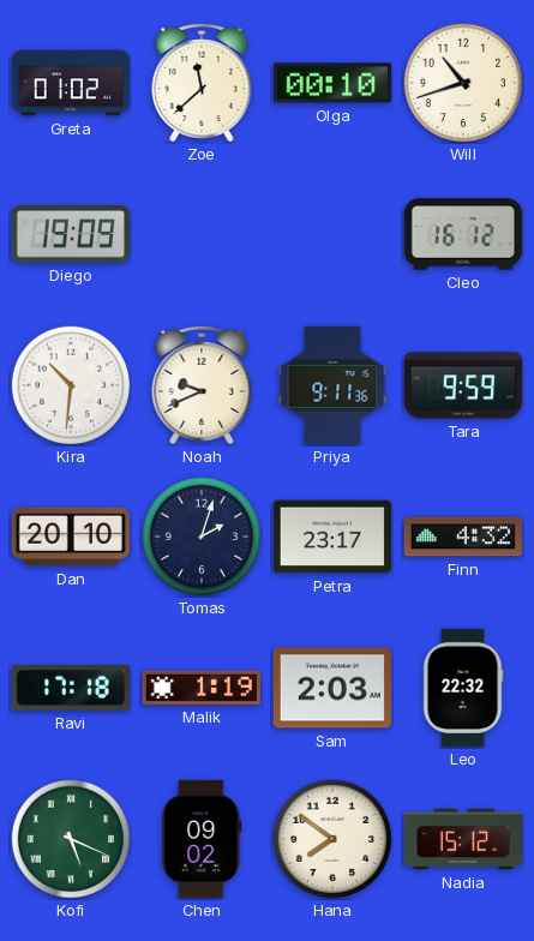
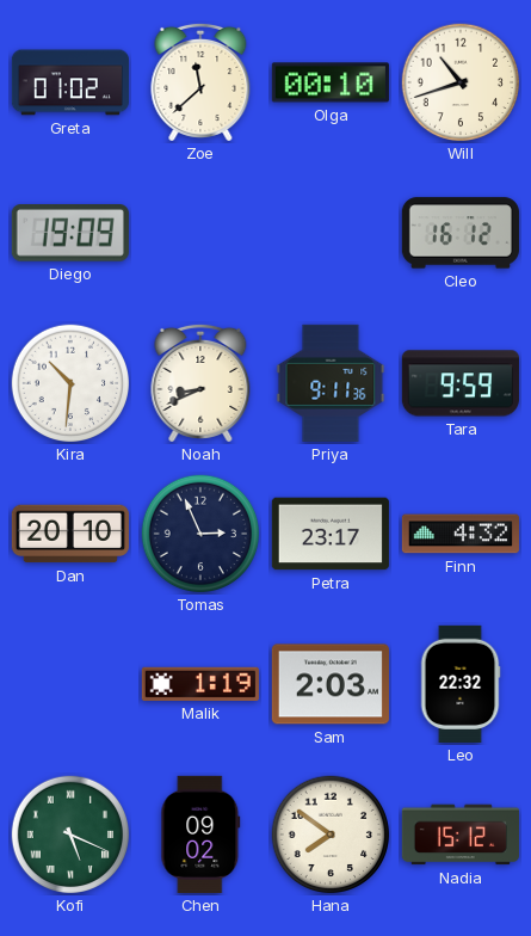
Noah: 9:41 -> 8:41
Tomas: 2:03 -> 2:56
Ravi: 17:18 -> none
